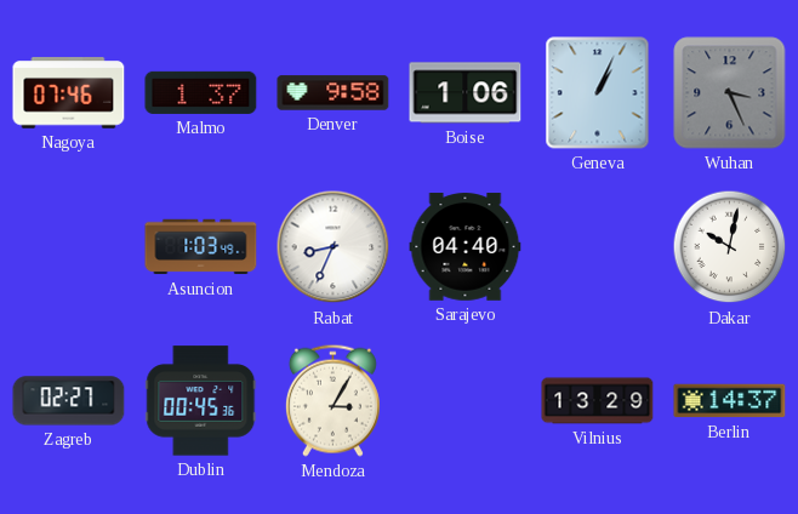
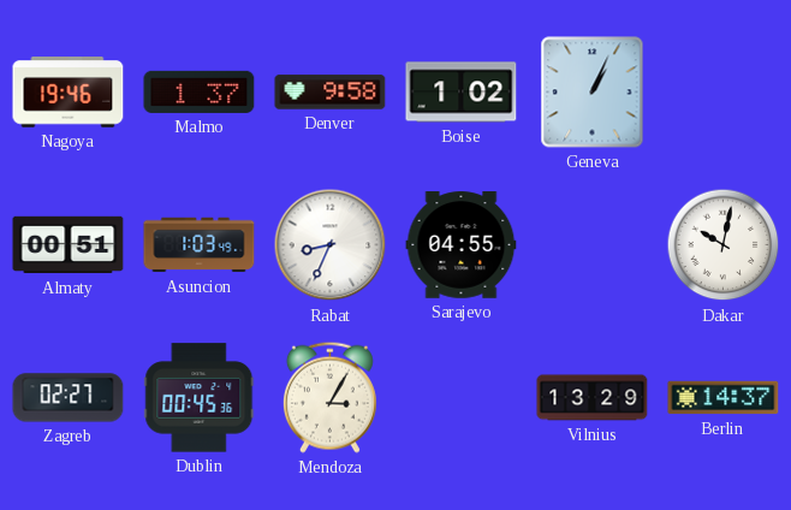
Nagoya: 07:46 -> 19:46
Boise: 1:06 -> 1:02
Wuhan: 3:26 -> none
Almaty: none -> 00:51
Sarajevo: 04:40 -> 04:55
